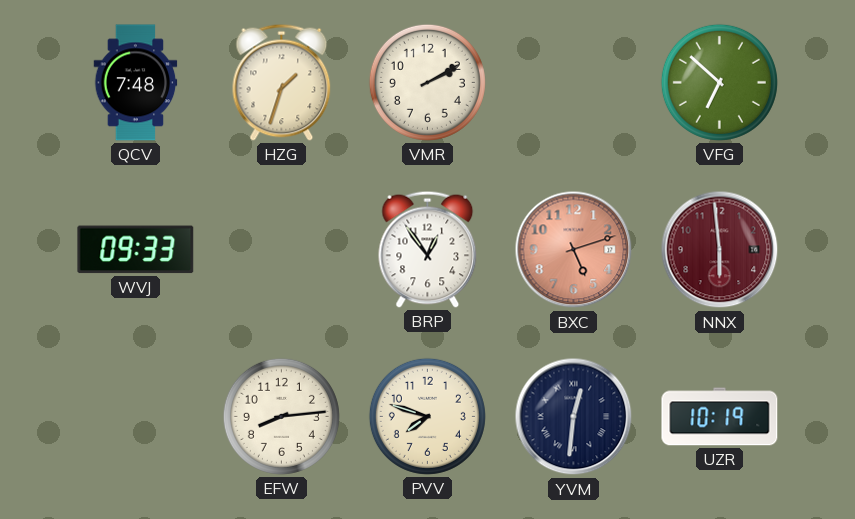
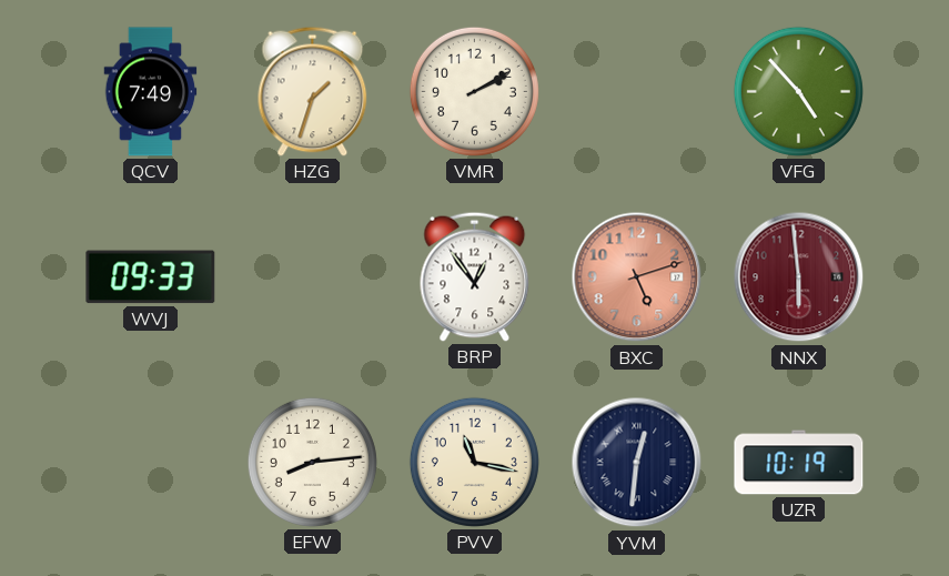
QCV: 7:48 -> 7:49
VFG: 6:52 -> 4:53
PVV: 7:48 -> 11:17
